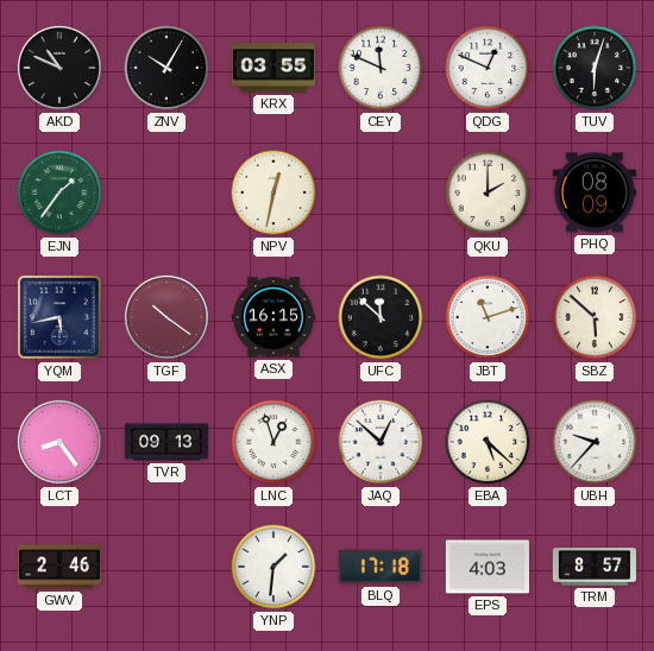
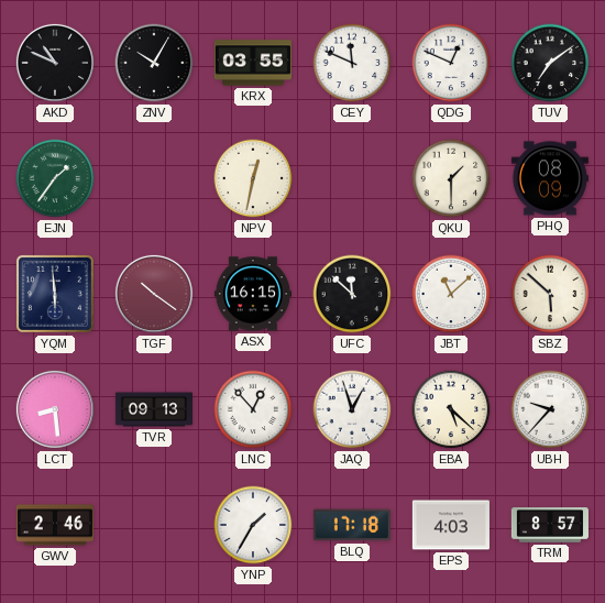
TUV: 6:03 -> 7:09
QKU: 2:00 -> 1:30
YQM: 5:43 -> 5:59
JBT: 11:12 -> 11:08
LCT: 8:24 -> 8:29
LNC: 12:57 -> 12:53
JAQ: 12:52 -> 12:57
YNP: 1:31 -> 1:35
